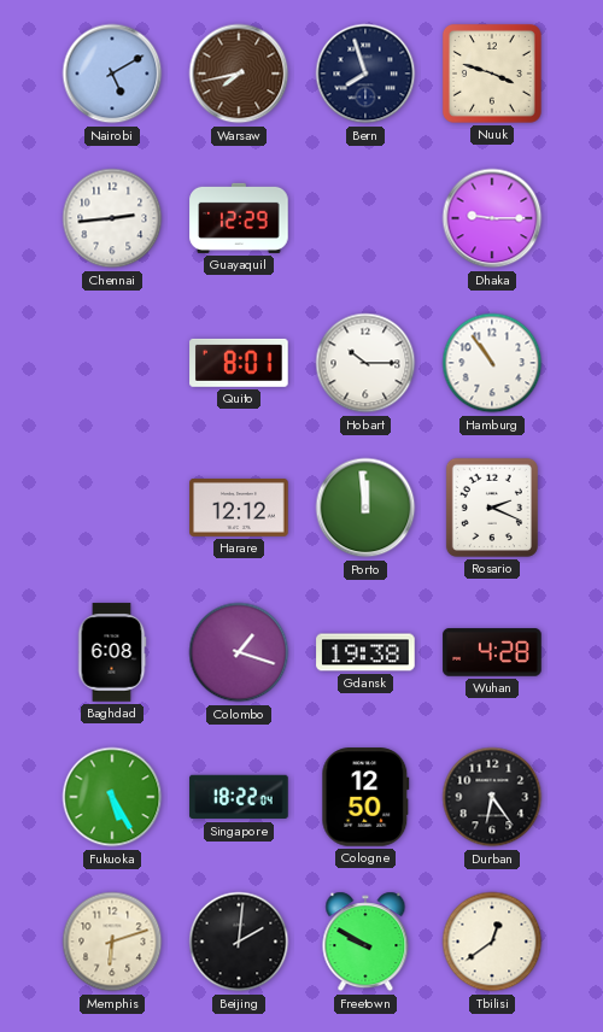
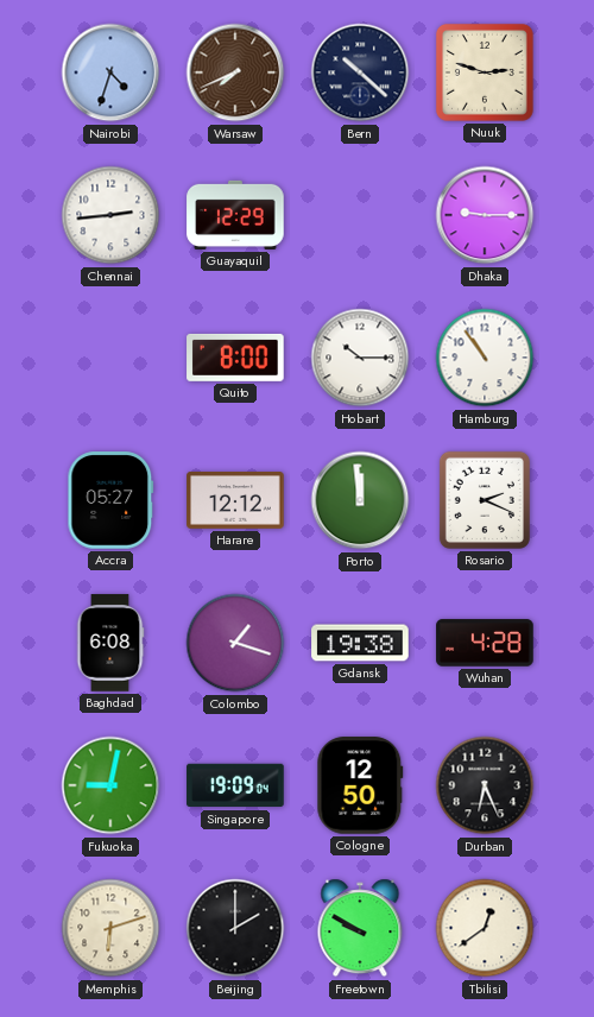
Nairobi: 5:10 -> 4:33
Warsaw: 7:43 -> 7:41
Bern: 7:57 -> 10:22
Nuuk: 3:48 -> 2:48
Quito: 8:01 -> 8:00
Accra: none -> 05:27
Fukuoka: 5:25 -> 9:02
Singapore: 18:22 -> 19:09
Durban: 6:24 -> 6:26
Beijing: 2:01 -> 2:00
